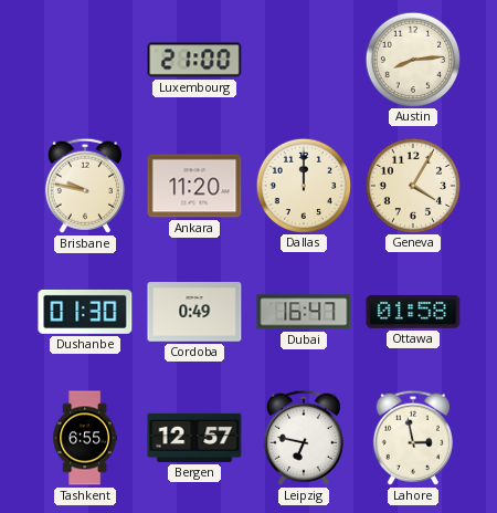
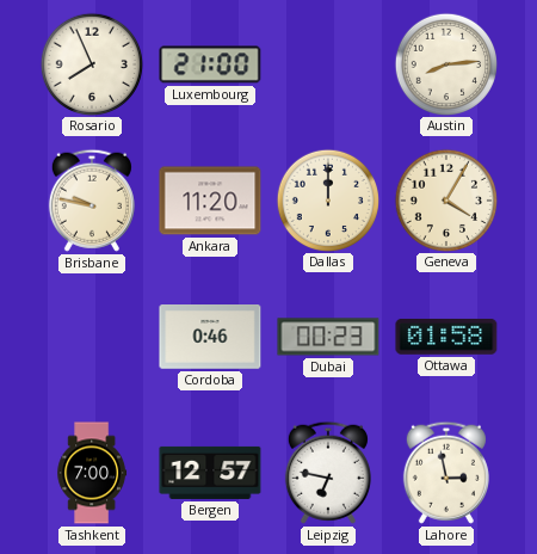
Rosario: none -> 7:56
Dushanbe: 01:30 -> none
Cordoba: 0:49 -> 0:46
Dubai: 16:47 -> 00:23
Tashkent: 6:55 -> 7:00
